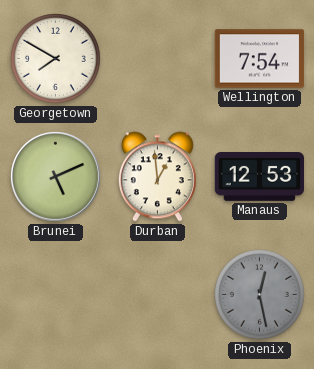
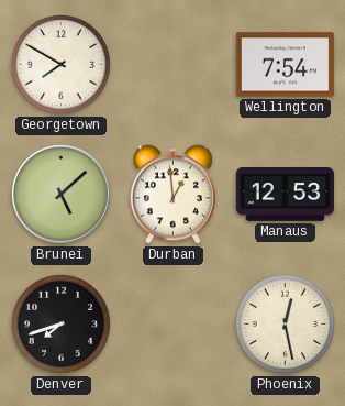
Brunei: 5:11 -> 5:08
Denver: none -> 7:42
Phoenix dial: grey -> cream
